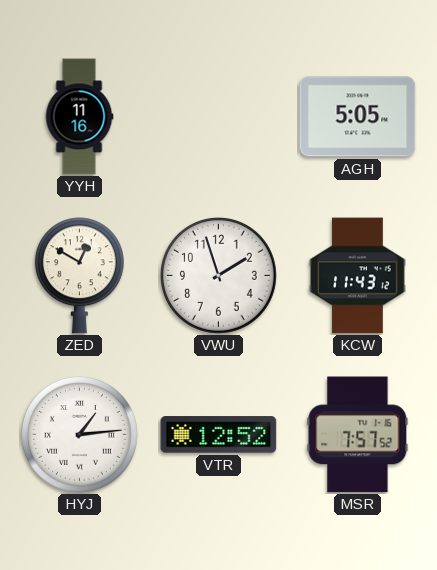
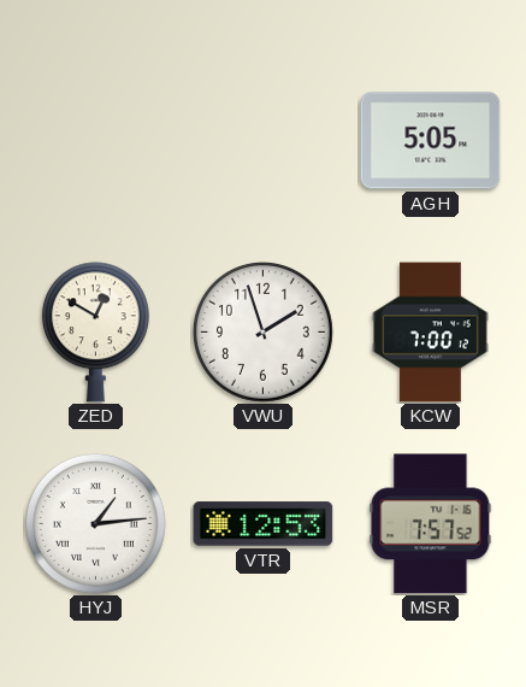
YYH: 11:16 -> none
KCW: 11:43 -> 7:00
VTR: 12:52 -> 12:53
